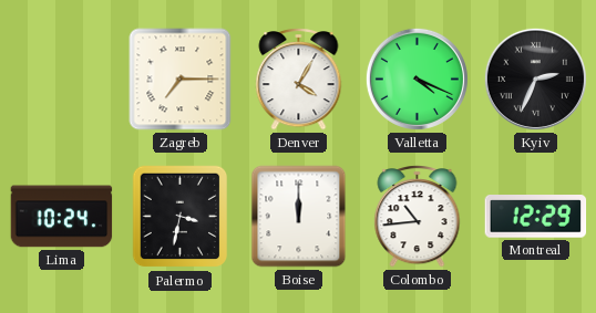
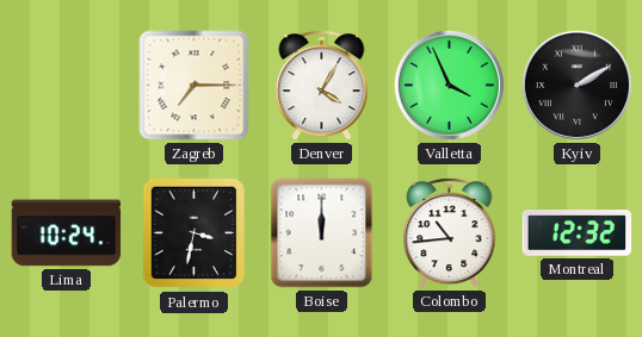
Valletta: 4:19 -> 3:56
Kyiv: 2:34 -> 2:10
Montreal: 12:29 -> 12:32
